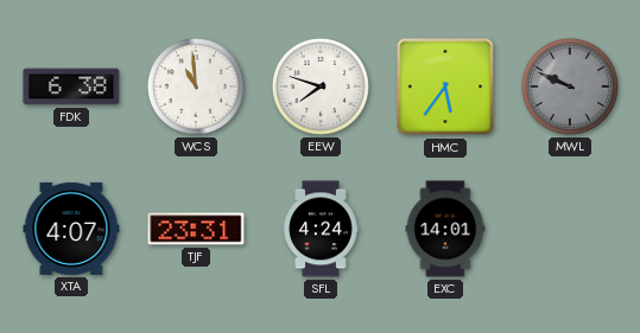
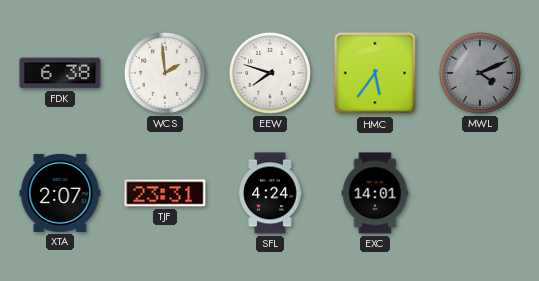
WCS: 10:59 -> 1:59
MWL: 9:49 -> 4:11
XTA: 4:07 -> 2:07
